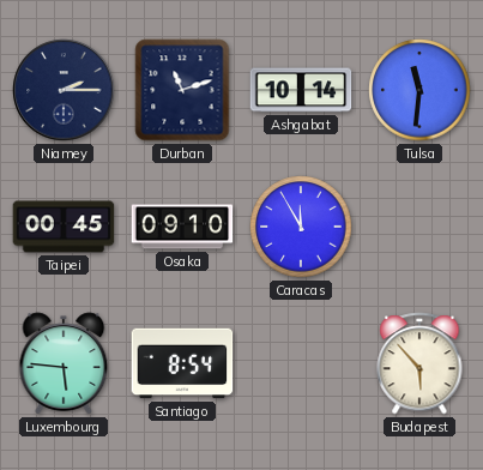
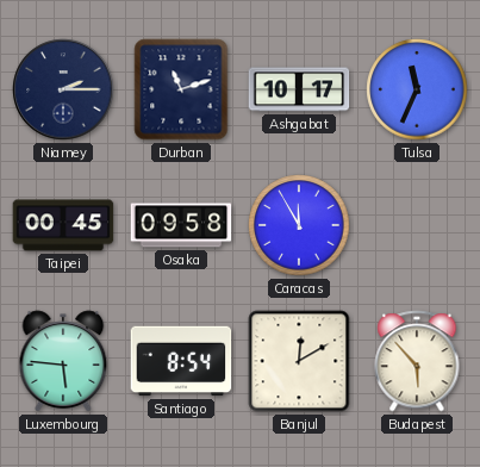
Ashgabat: 10:14 -> 10:17
Tulsa: 11:31 -> 11:34
Osaka: 09:10 -> 09:58
Banjul: none -> 12:10
